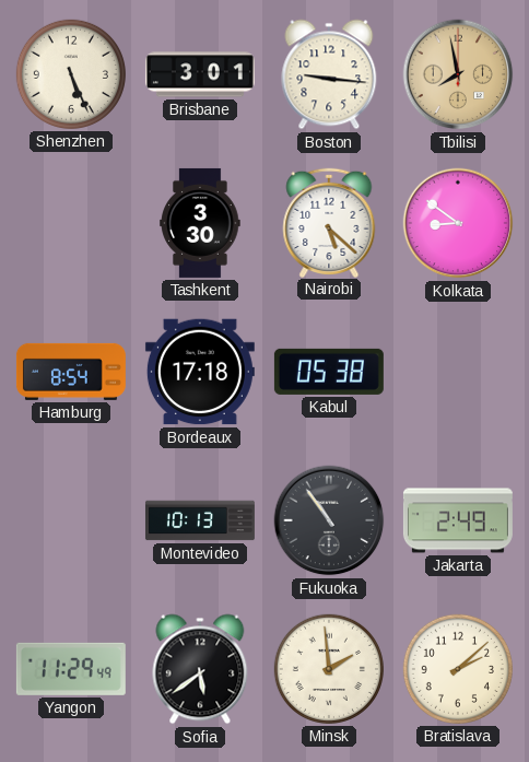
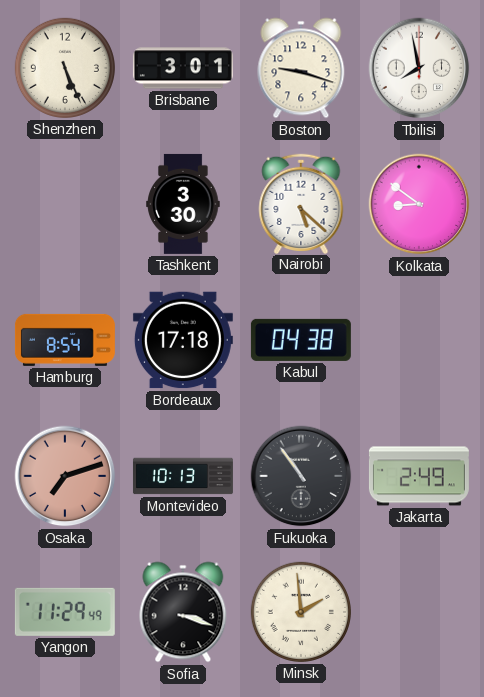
Boston: 9:16 -> 9:18
Tbilisi dial: champagne -> white
Kabul: 05:38 -> 04:38
Osaka: none -> 7:12
Sofia: 5:39 -> 3:18
Bratislava: 2:08 -> none
